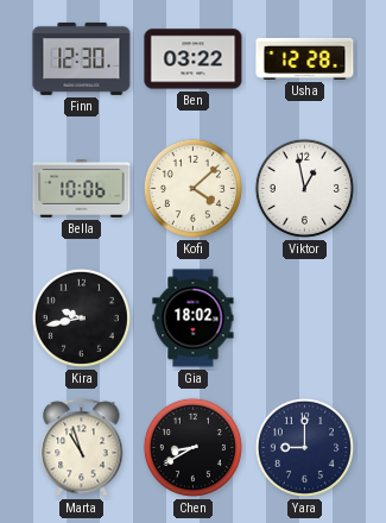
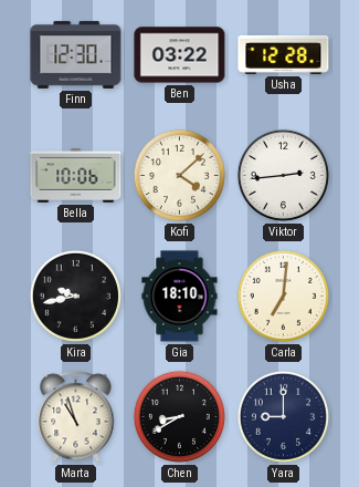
Viktor: 12:58 -> 2:44
Gia: 18:02 -> 18:10
Carla: none -> 7:01
